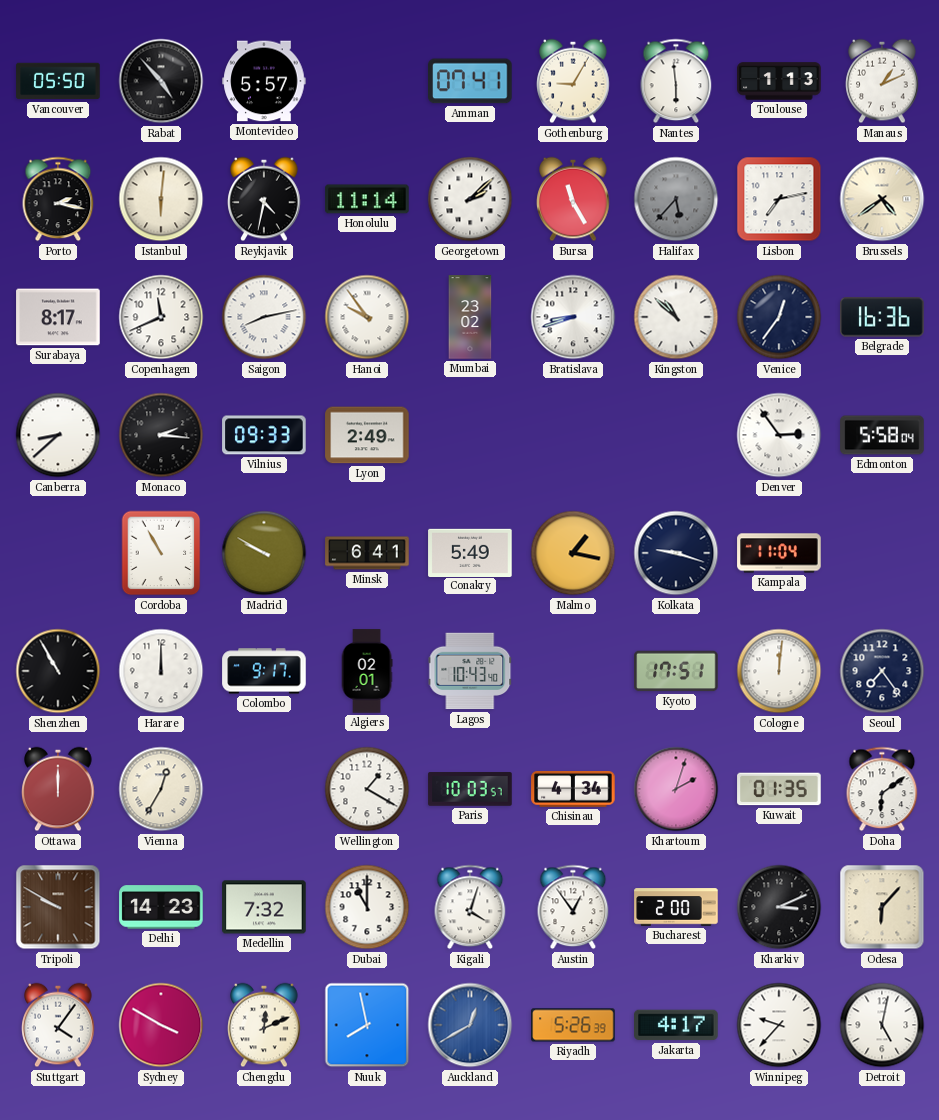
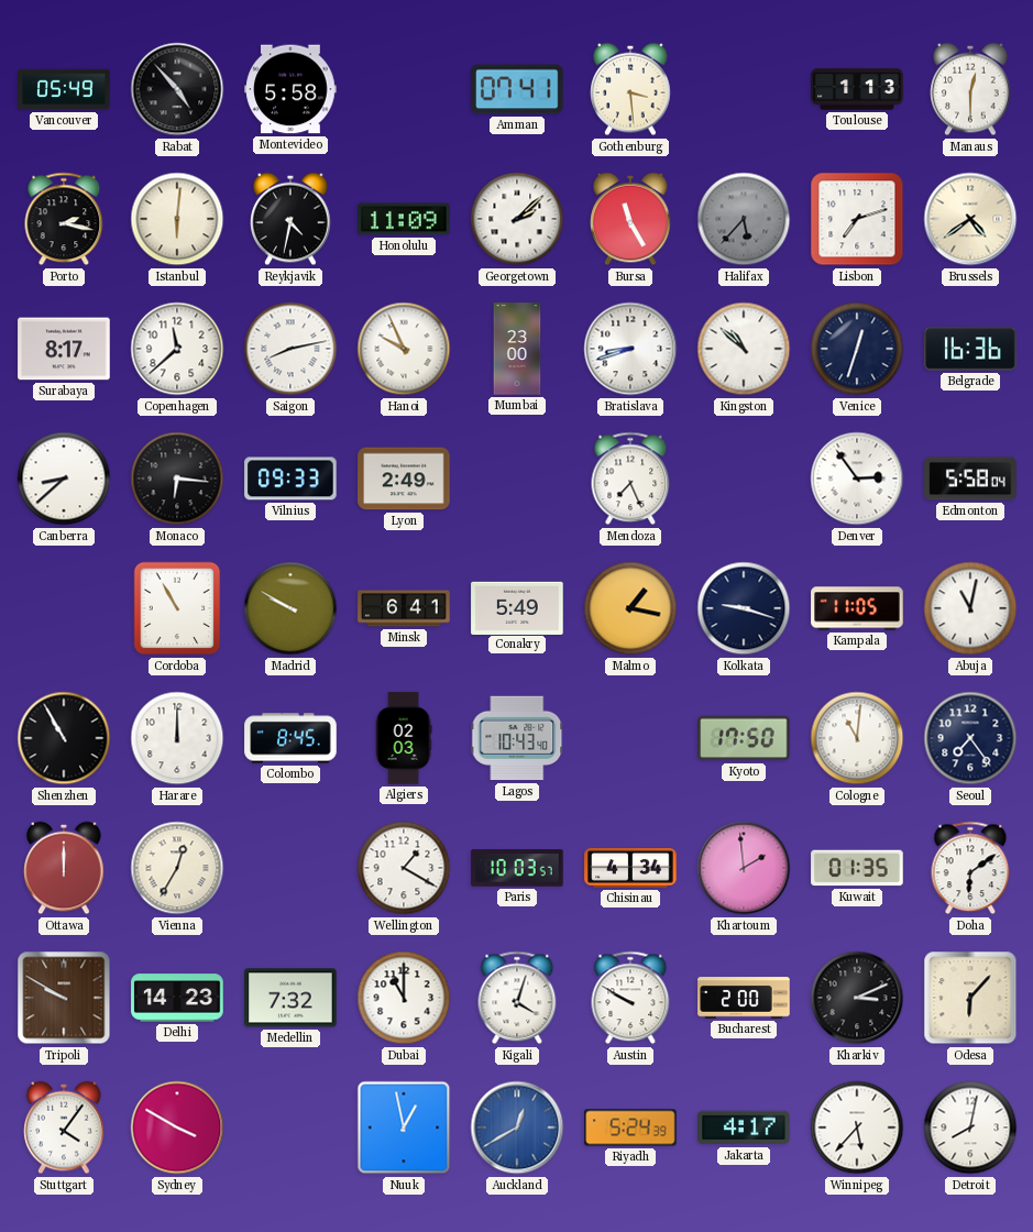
Vancouver: 05:50 -> 05:49
Montevideo: 5:57 -> 5:58
Gothenburg: 9:05 -> 3:29
Nantes: 5:59 -> none
Manaus: 1:11 -> 12:30
Honolulu: 11:14 -> 11:09
Lisbon: 7:13 -> 7:12
Copenhagen: 11:41 -> 11:38
Hanoi: 9:54 -> 9:56
Mumbai: 23:02 -> 23:00
Venice: 12:36 -> 12:33
Monaco: 2:16 -> 6:16
Mendoza: none -> 7:26
Kampala: 11:04 -> 11:05
Abuja: none -> 11:02
Colombo: 9:17 -> 8:45
Algiers: 02:01 -> 02:03
Kyoto: 17:51 -> 17:50
Cologne: 12:01 -> 11:01
Khartoum: 2:03 -> 1:59
Austin: 12:54 -> 9:50
Chengdu: 12:11 -> none
Nuuk: 7:58 -> 12:58
Riyadh: 5:26 -> 5:24
Winnipeg: 9:37 -> 5:37
Detroit: 5:02 -> 8:02
